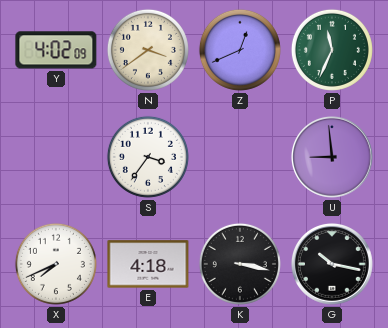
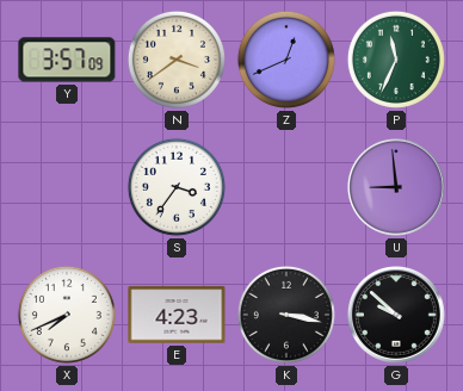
Y: 4:02 -> 3:57
E: 4:18 -> 4:23
G: 10:17 -> 9:52
